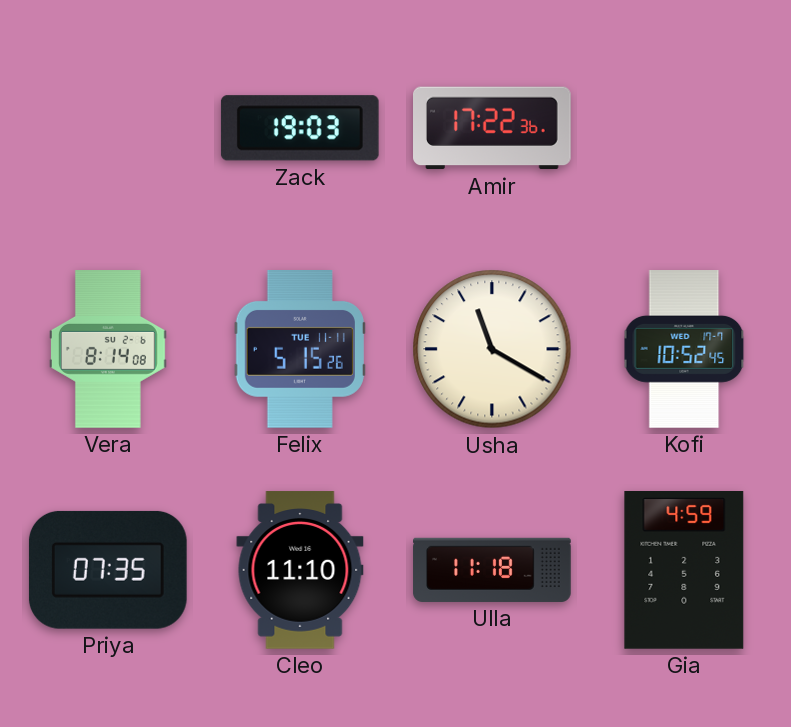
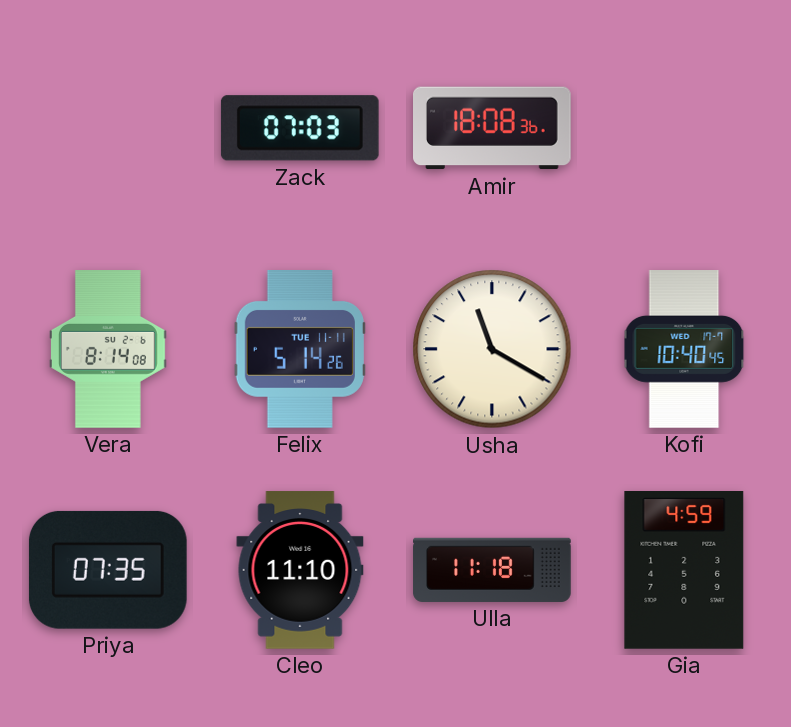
Zack: 19:03 -> 07:03
Amir: 17:22 -> 18:08
Felix: 5:15 -> 5:14
Kofi: 10:52 -> 10:40
